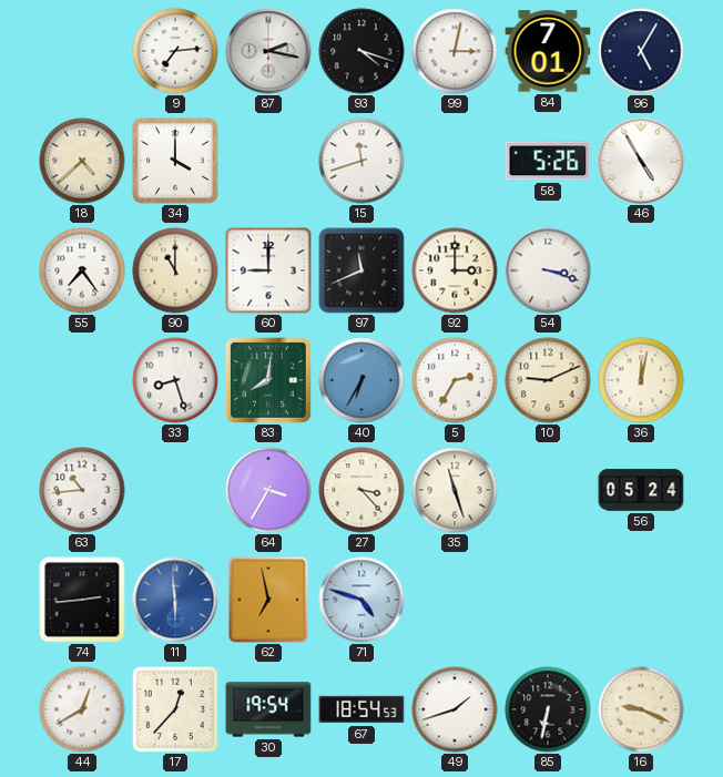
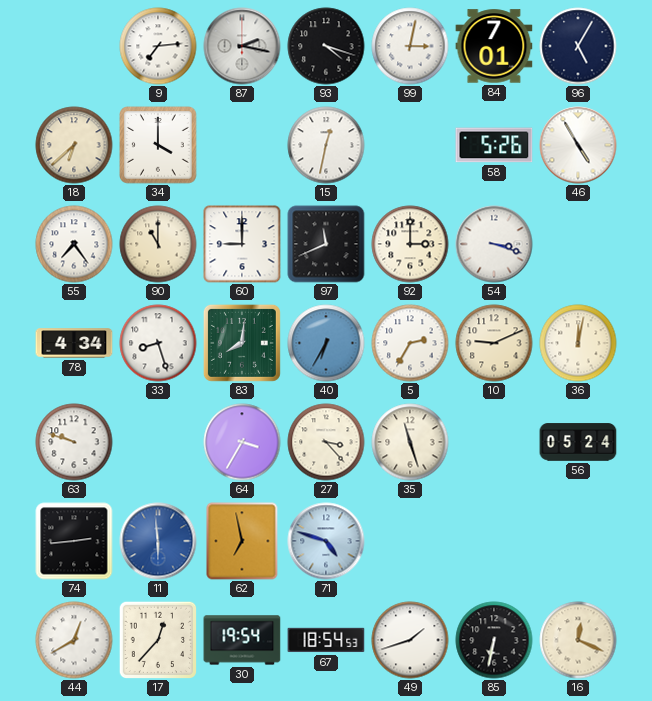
18: 4:38 -> 6:38
15: 11:42 -> 12:32
78: none -> 4:34
63: 10:44 -> 9:48
16: 9:19 -> 12:19
